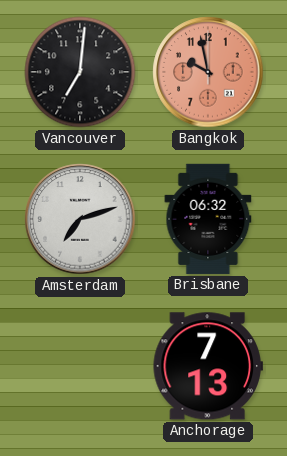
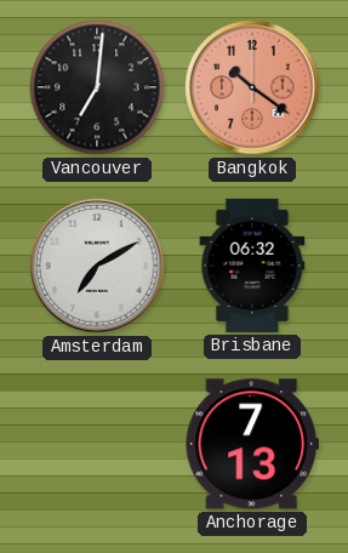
Bangkok: 9:58 -> 10:21
Amsterdam: 7:12 -> 7:10
